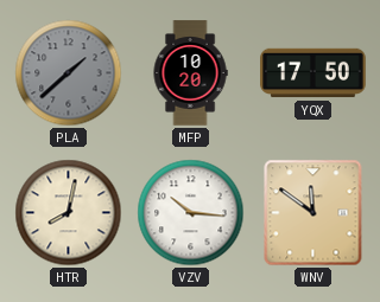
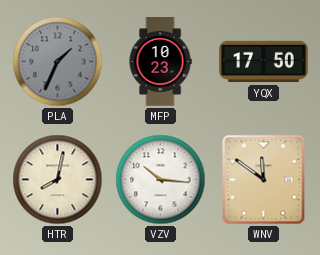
PLA: 1:38 -> 1:34
MFP: 10:20 -> 10:23
